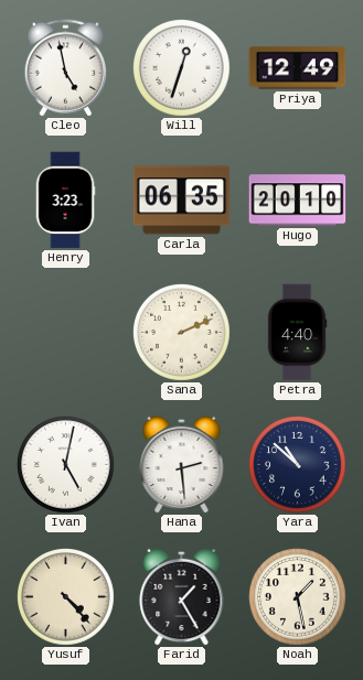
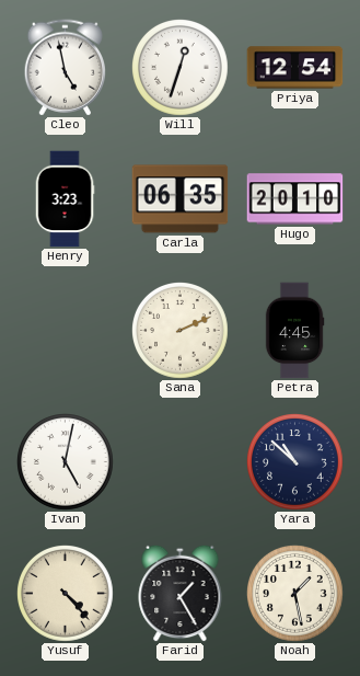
Priya: 12:49 -> 12:54
Petra: 4:40 -> 4:45
Hana: 2:29 -> none
